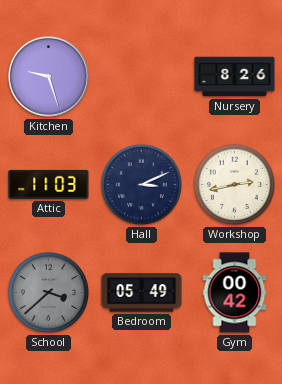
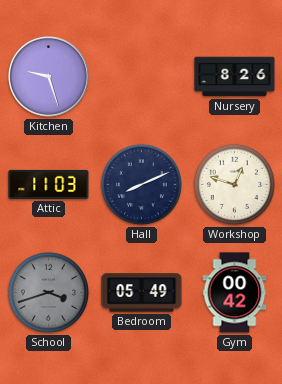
Hall: 3:11 -> 8:11
Workshop: 2:43 -> 12:48
School: 3:38 -> 3:42
